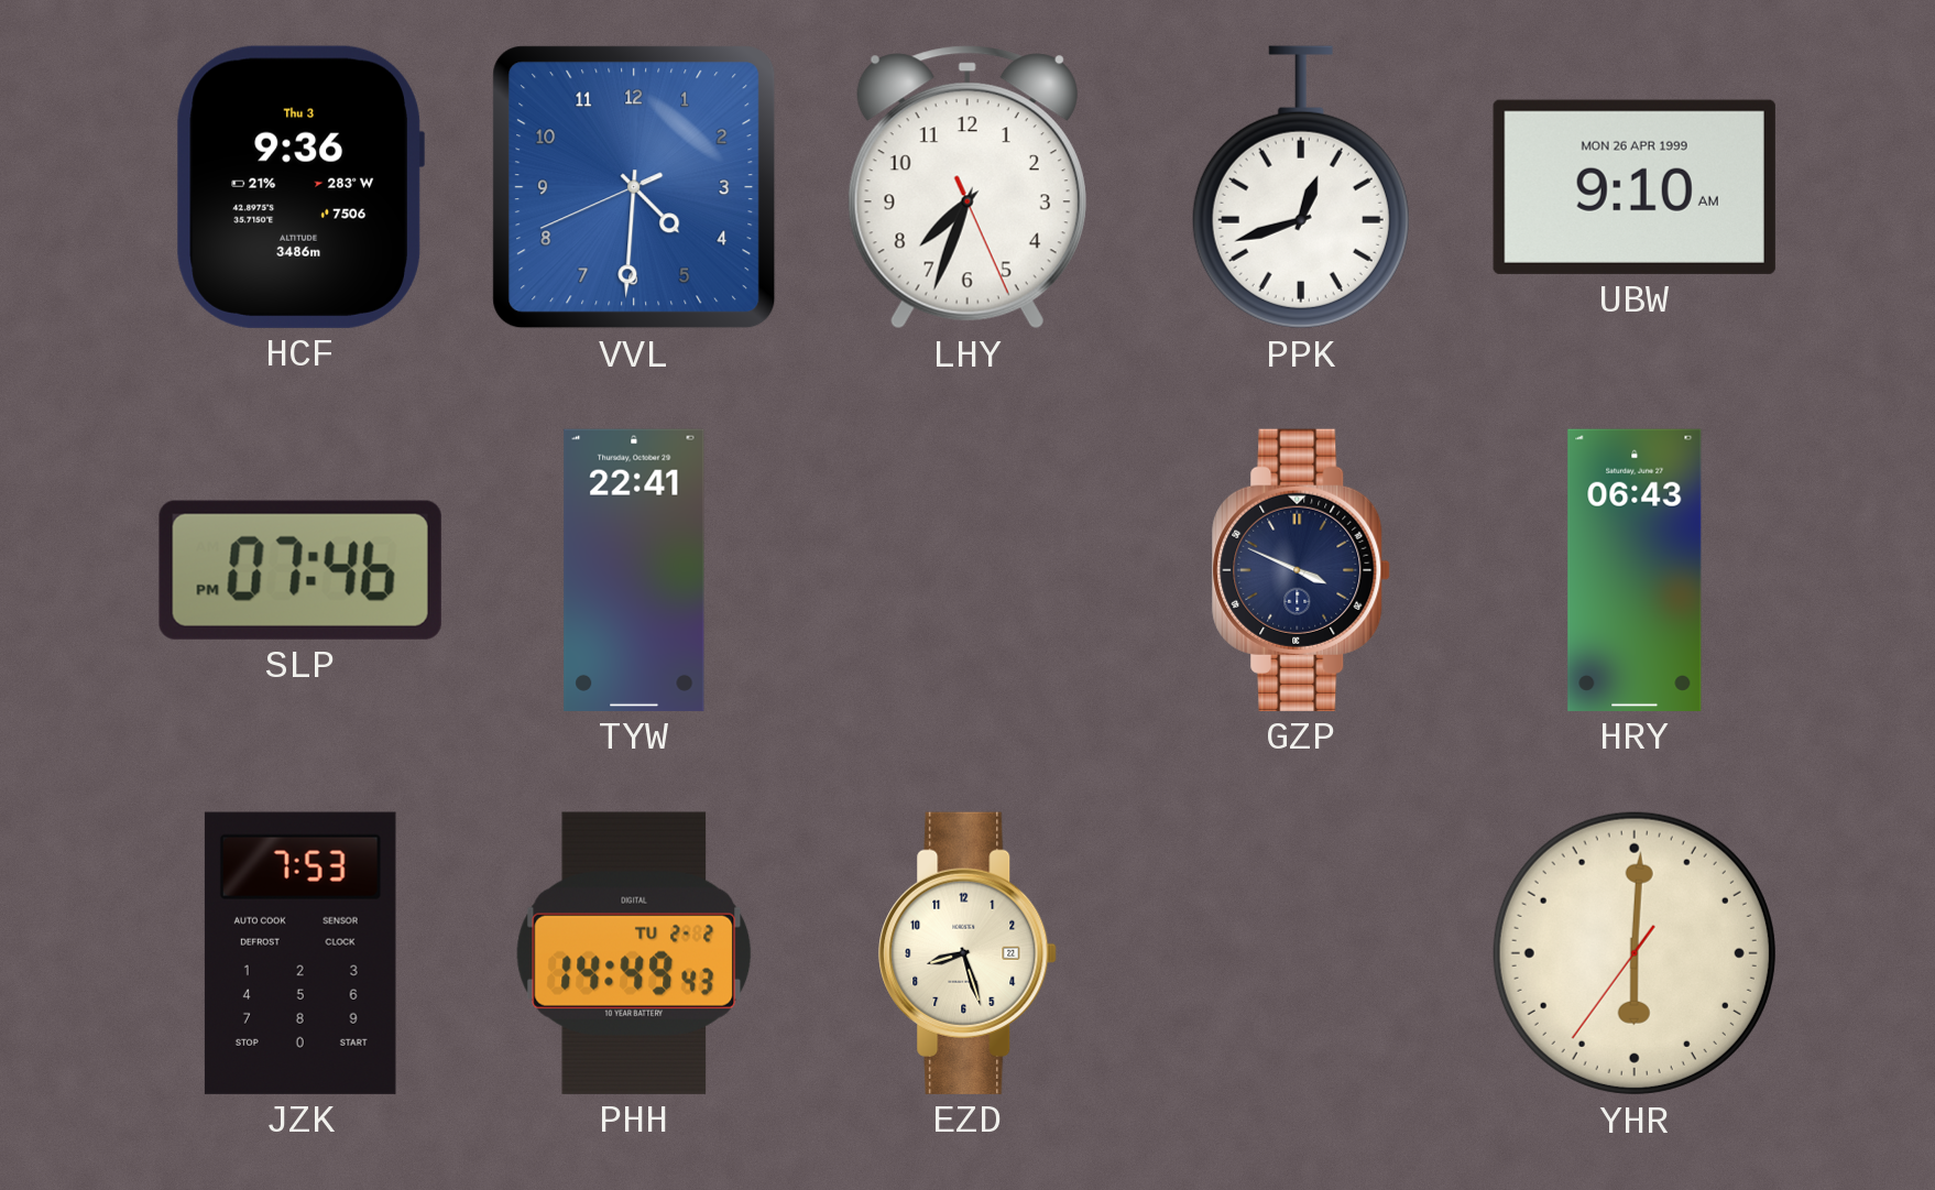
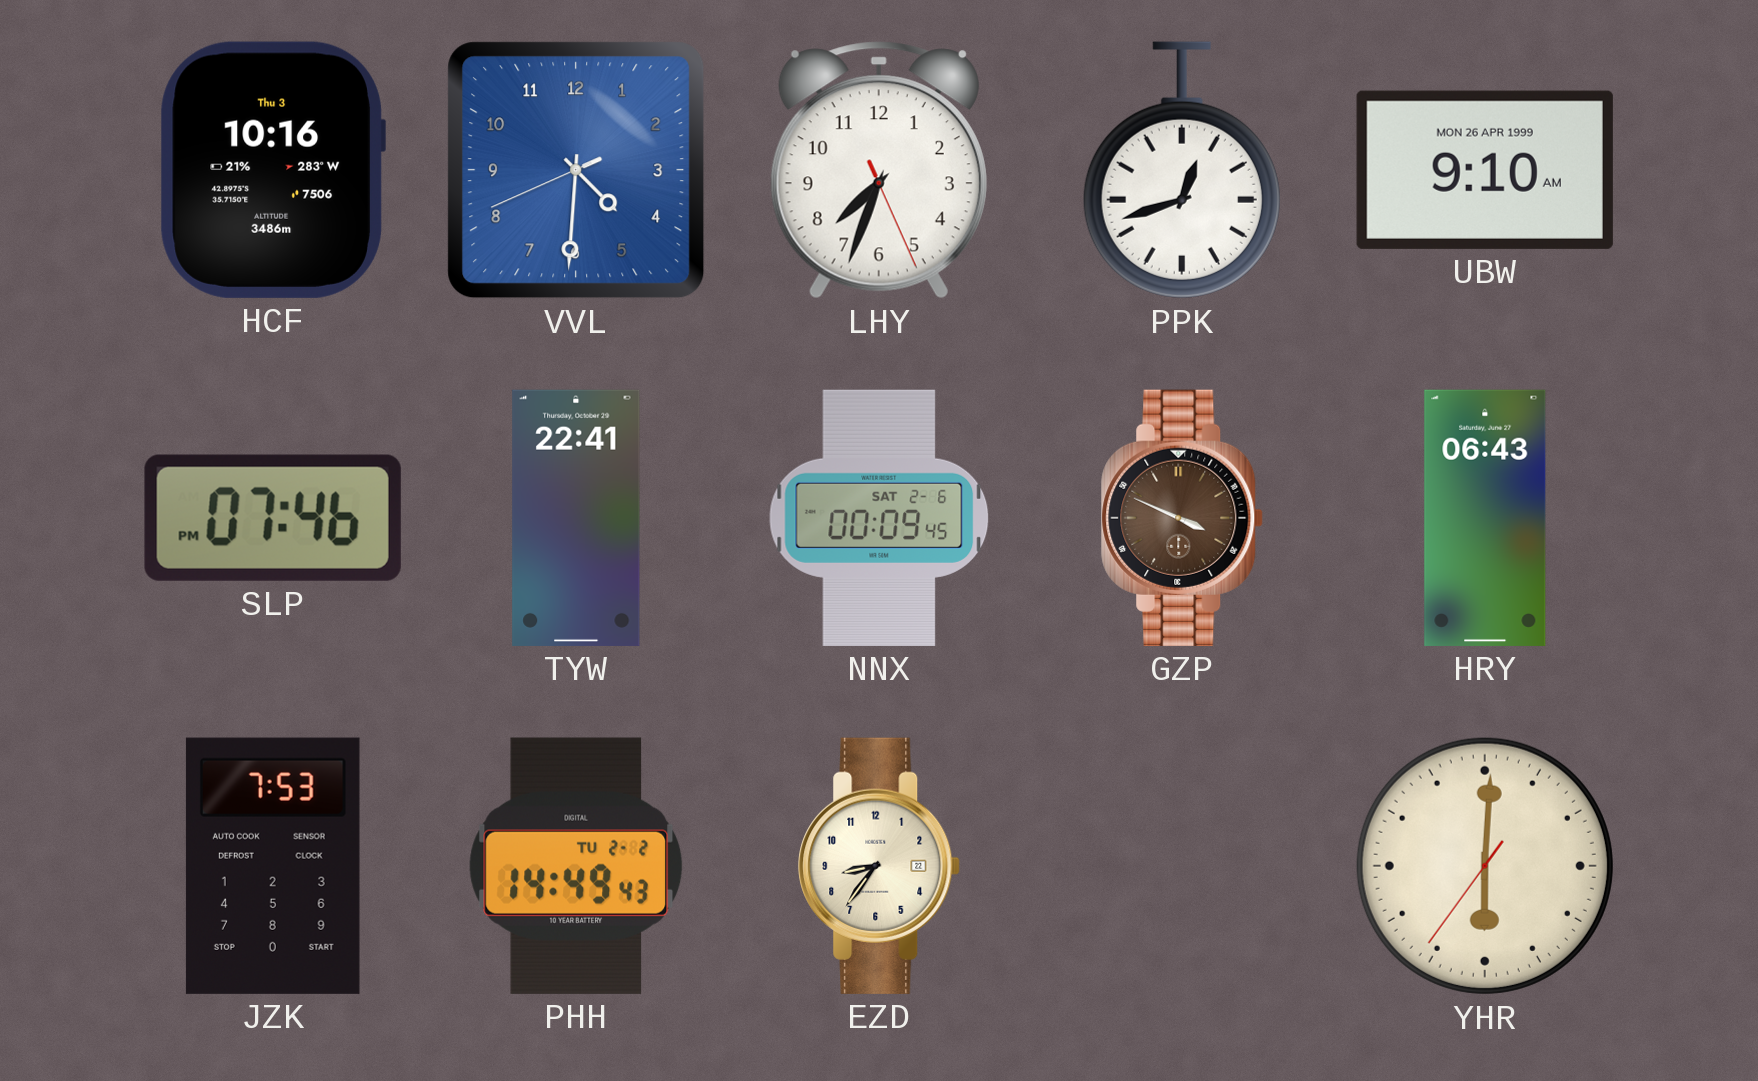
HCF: 9:36 -> 10:16
NNX: none -> 00:09
GZP dial: navy -> brown
EZD: 8:27 -> 8:36
